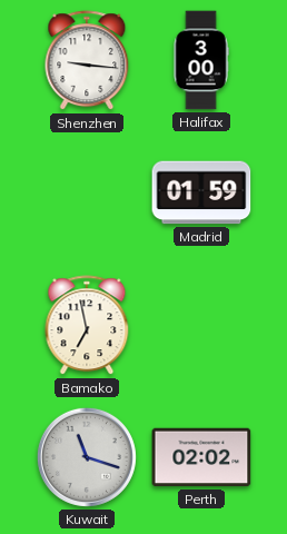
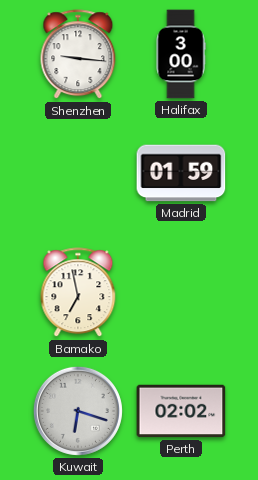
Kuwait: 11:18 -> 6:18
